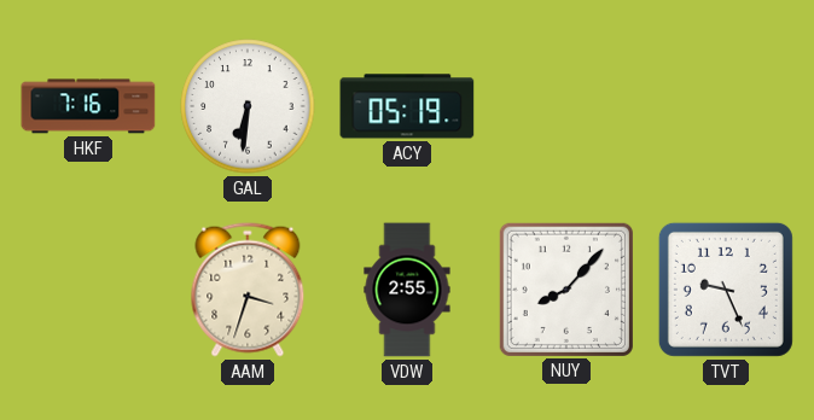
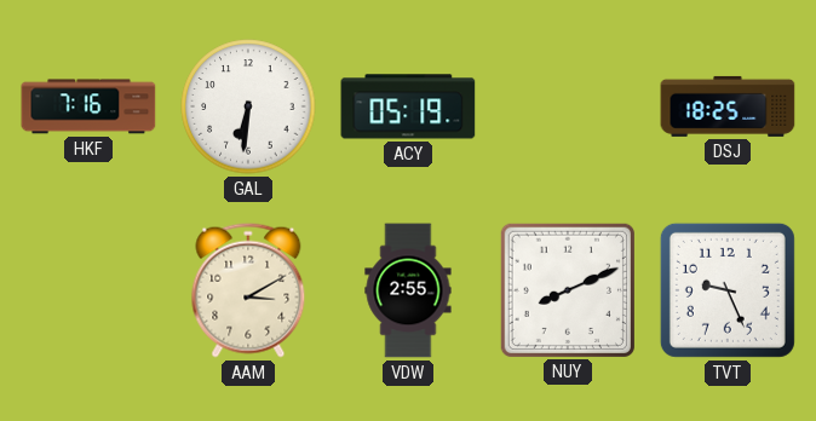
DSJ: none -> 18:25
AAM: 3:33 -> 3:10
NUY: 8:07 -> 8:11
